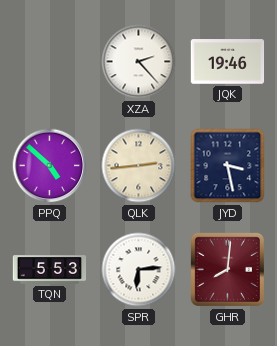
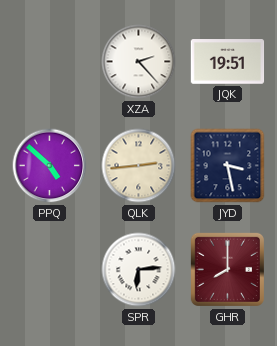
JQK: 19:46 -> 19:51
TQN: 5:53 -> none
GHR: 8:01 -> 8:00
